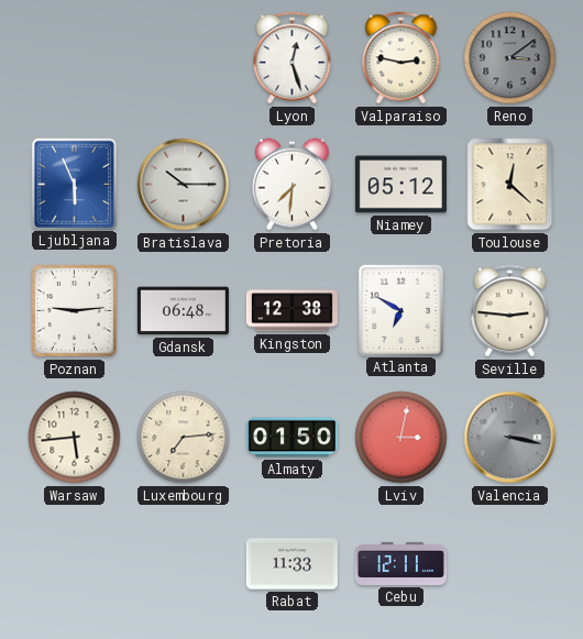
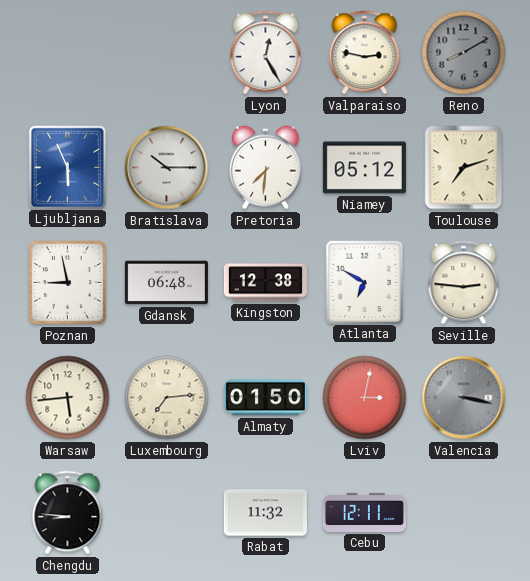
Lyon: 12:27 -> 12:25
Reno: 3:09 -> 8:10
Toulouse: 12:22 -> 7:12
Poznan: 9:14 -> 8:58
Chengdu: none -> 8:46
Rabat: 11:33 -> 11:32
